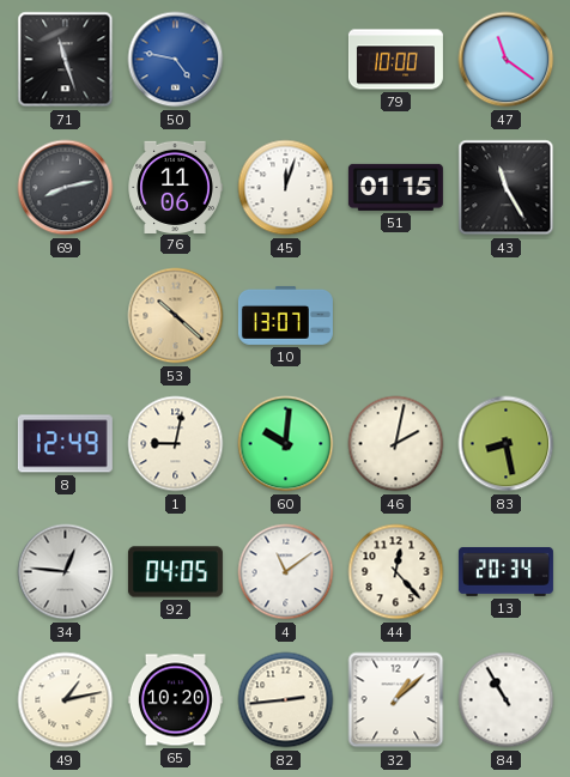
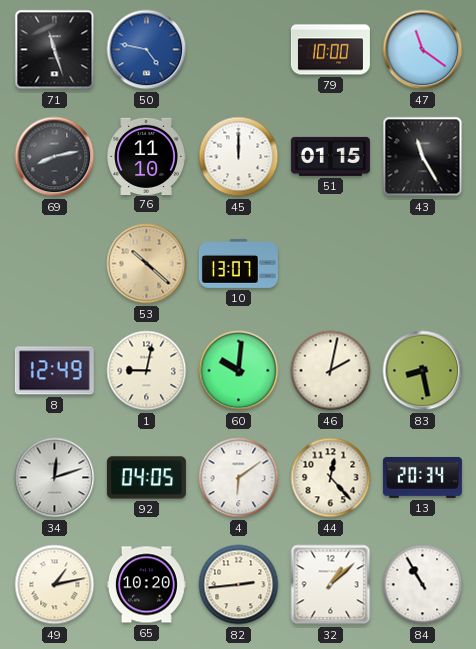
76: 11:06 -> 11:10
45: 12:03 -> 12:00
34: 12:46 -> 12:12
4: 11:09 -> 6:09
